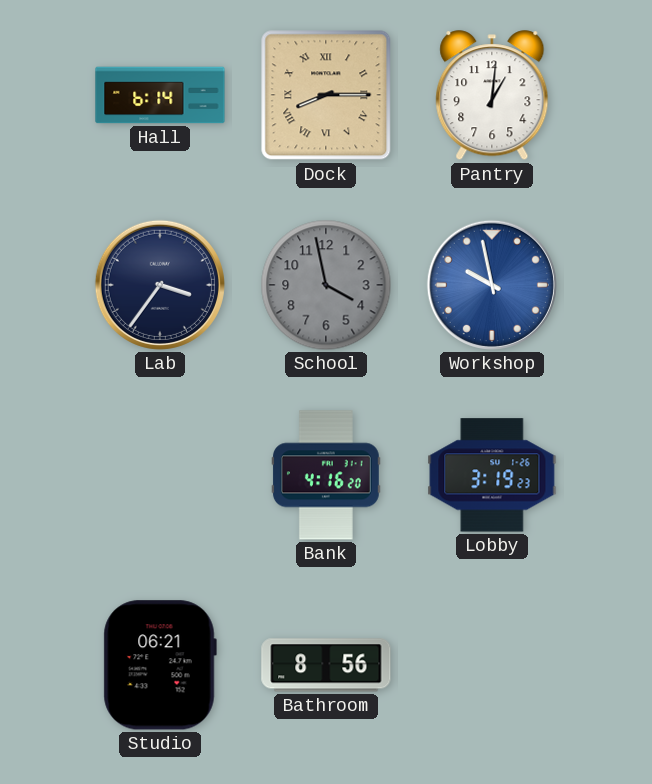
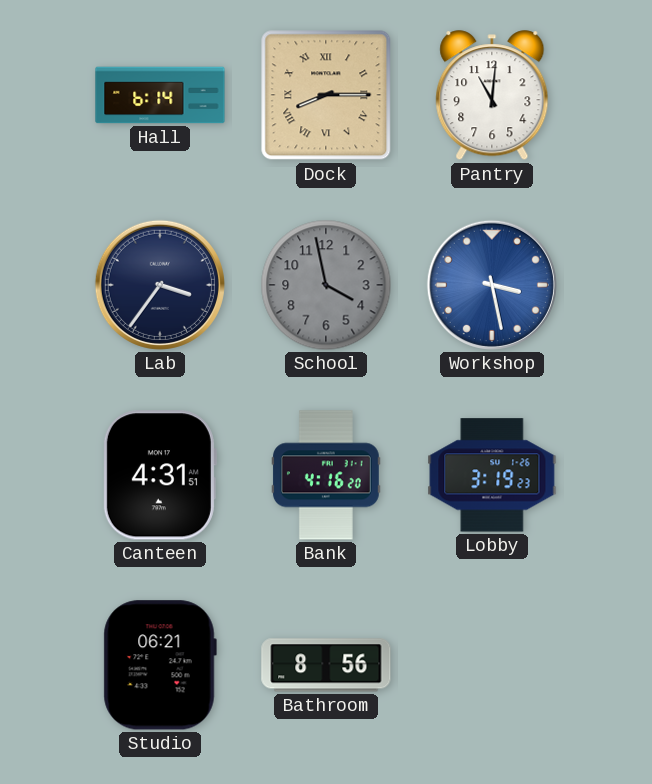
Pantry: 1:01 -> 11:01
Workshop: 9:58 -> 3:28
Canteen: none -> 4:31
